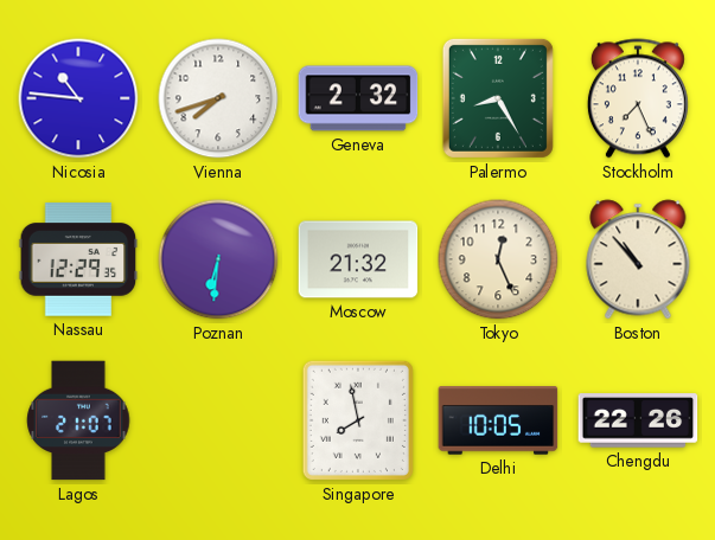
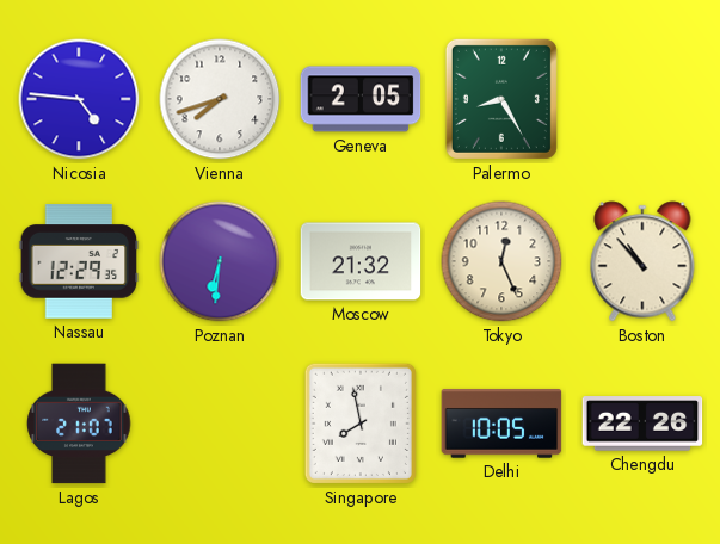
Nicosia: 10:46 -> 4:46
Geneva: 2:32 -> 2:05
Stockholm: 7:26 -> none
